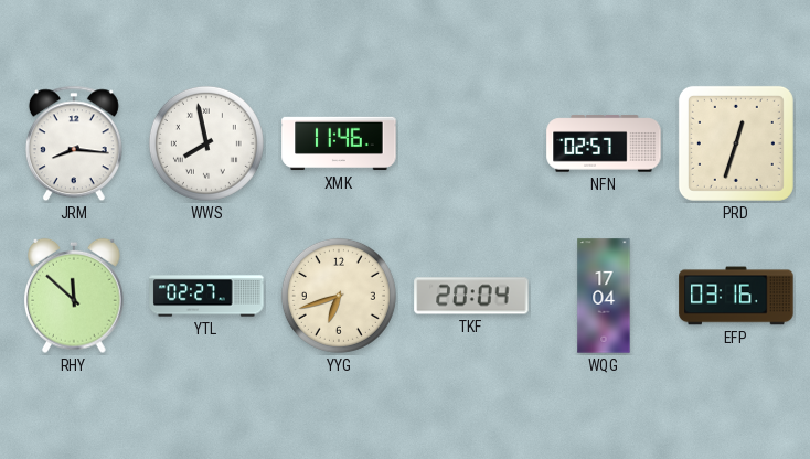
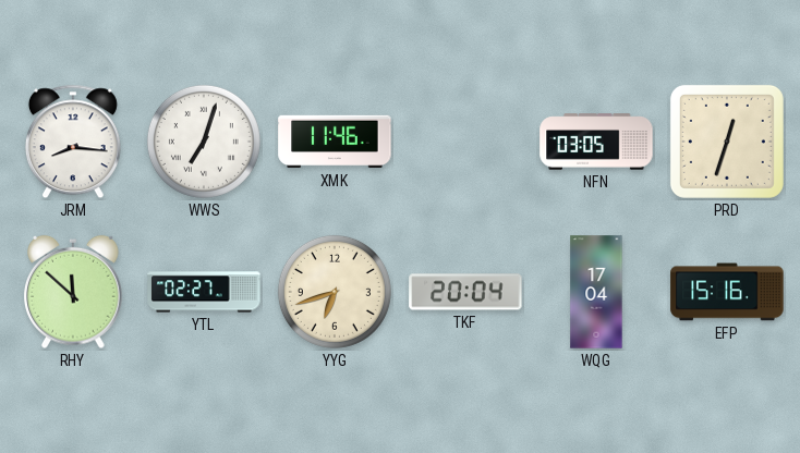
WWS: 7:58 -> 7:03
NFN: 02:57 -> 03:05
EFP: 03:16 -> 15:16
